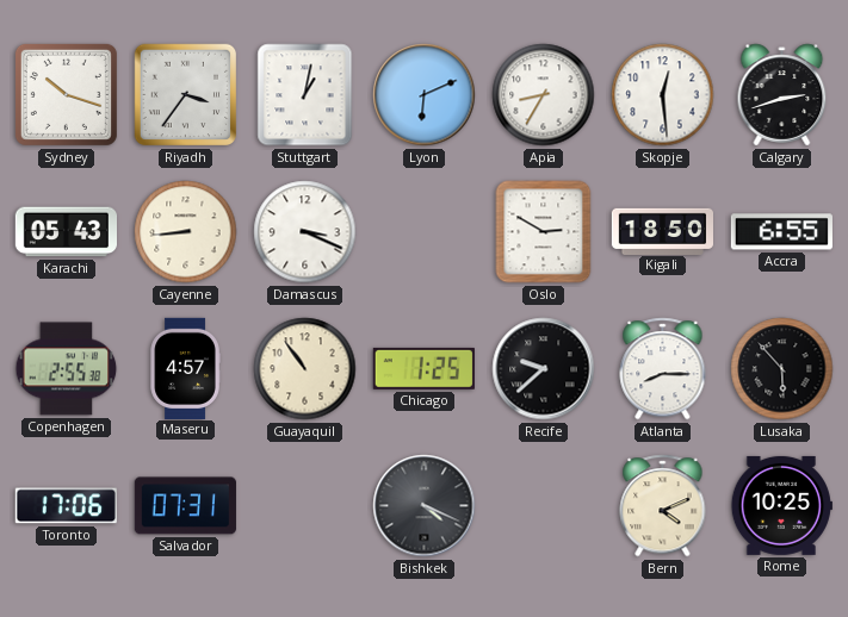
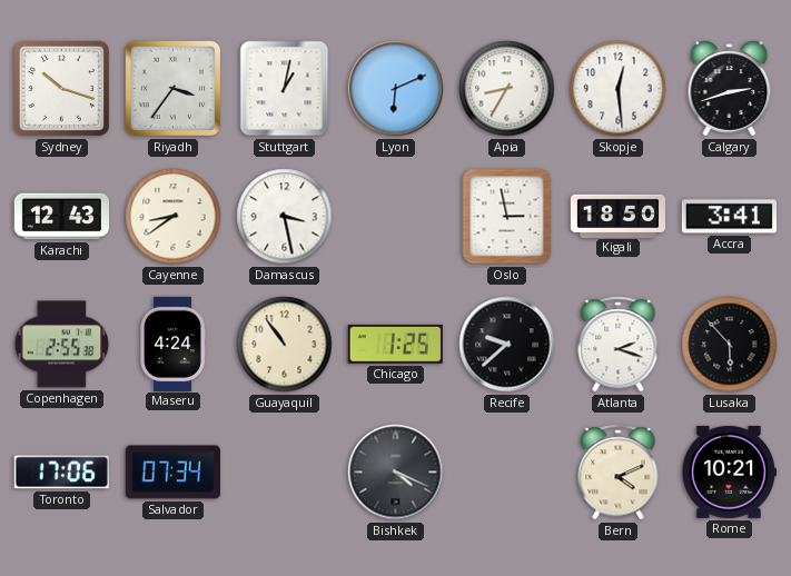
Karachi: 05:43 -> 12:43
Cayenne: 8:44 -> 8:39
Damascus: 3:19 -> 3:28
Oslo: 2:50 -> 2:58
Accra: 6:55 -> 3:41
Maseru: 4:57 -> 4:24
Atlanta: 8:15 -> 2:18
Salvador: 07:31 -> 07:34
Rome: 10:25 -> 10:21
